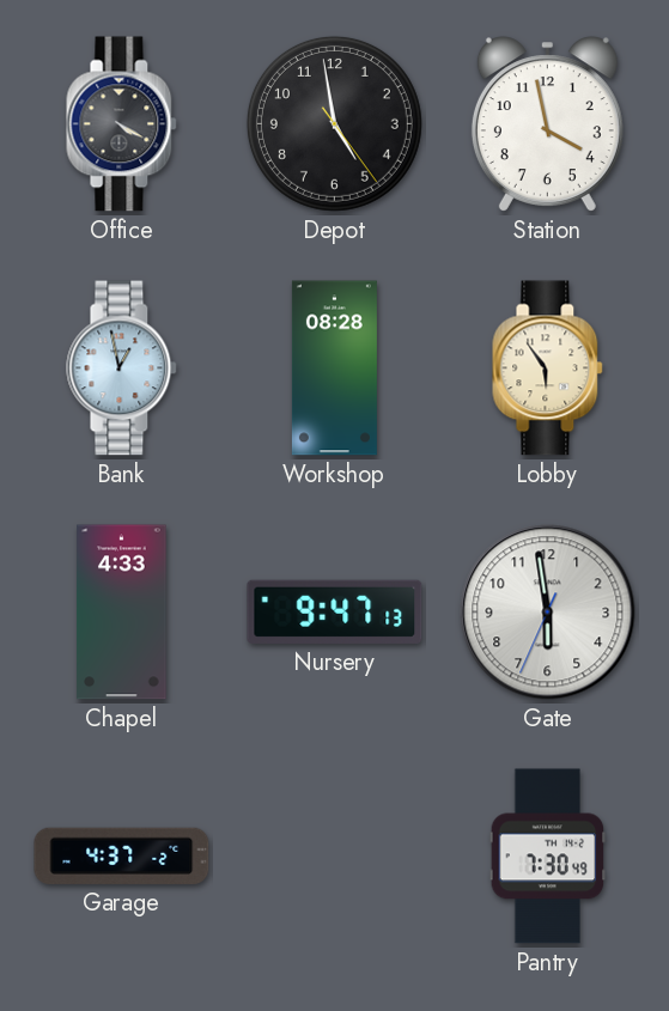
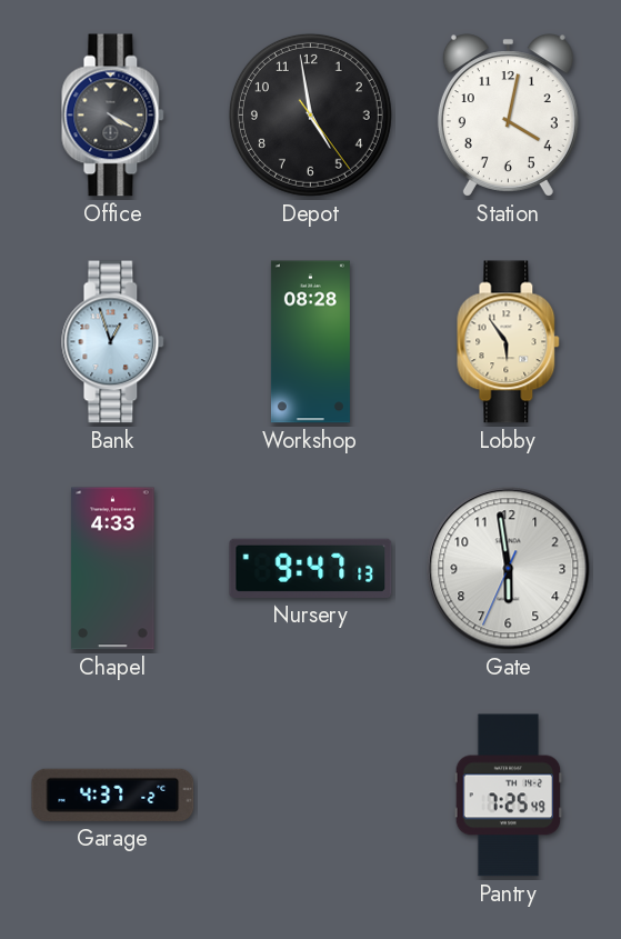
Station: 3:58 -> 4:02
Bank: 12:58 -> 12:57
Pantry: 7:30 -> 7:25
